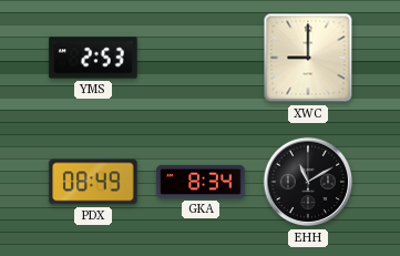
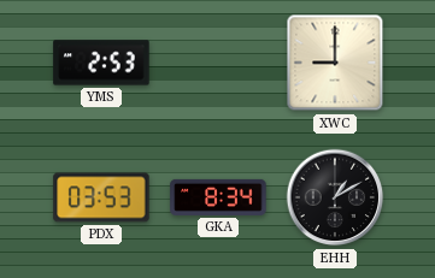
PDX: 08:49 -> 03:53
EHH: 11:10 -> 1:10
